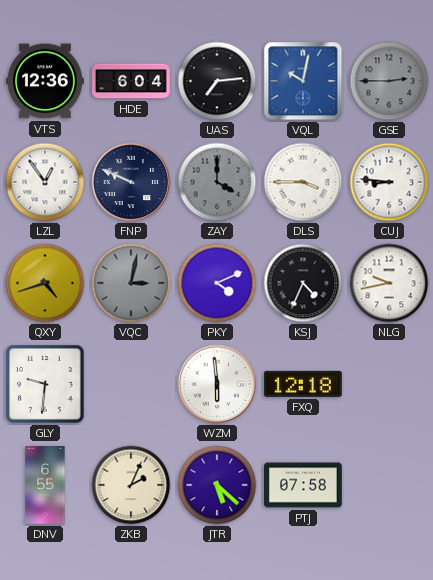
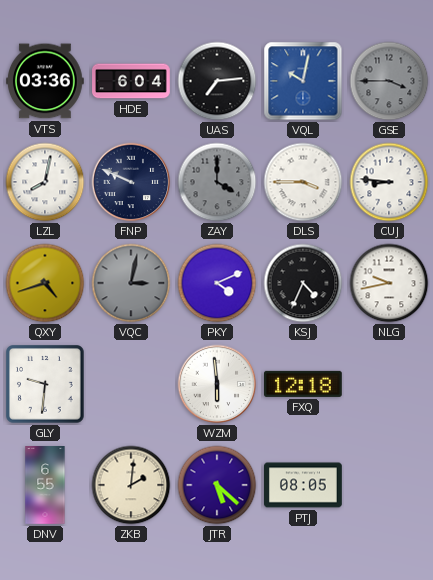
VTS: 12:36 -> 03:36
GSE: 2:45 -> 3:45
LZL: 12:54 -> 8:02
ZKB: 2:04 -> 2:01
PTJ: 07:58 -> 08:05
